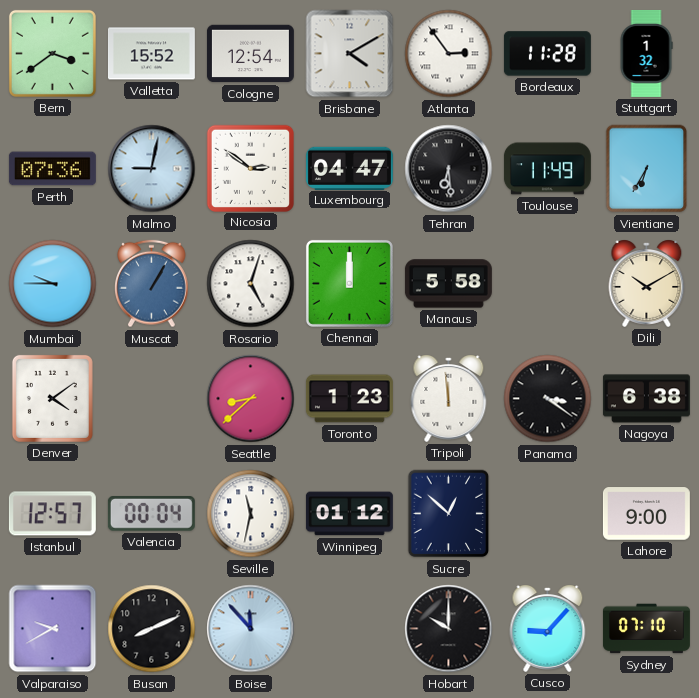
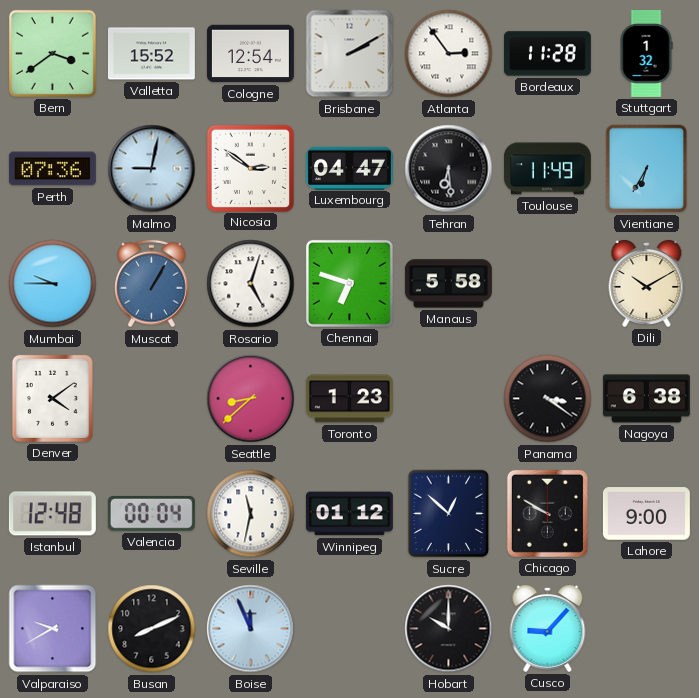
Brisbane: 4:10 -> 2:10
Chennai: 12:00 -> 6:48
Tripoli: 11:59 -> none
Istanbul: 12:57 -> 12:48
Chicago: none -> 9:50
Boise: 11:53 -> 11:56
Sydney: 07:10 -> none
